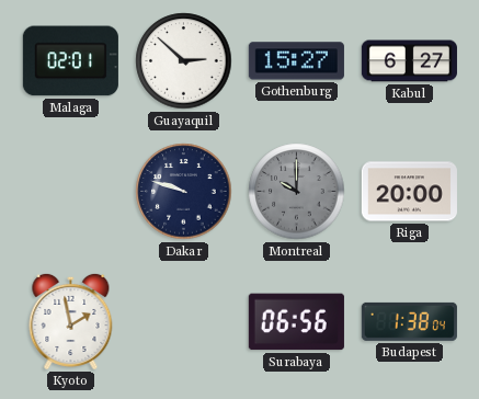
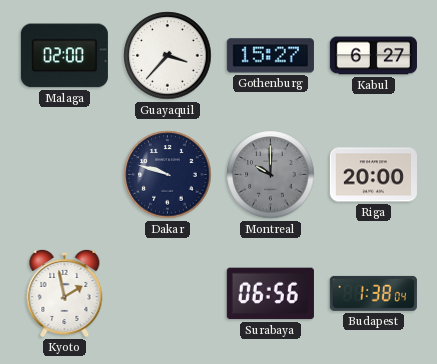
Malaga: 02:01 -> 02:00
Guayaquil: 2:52 -> 3:37
